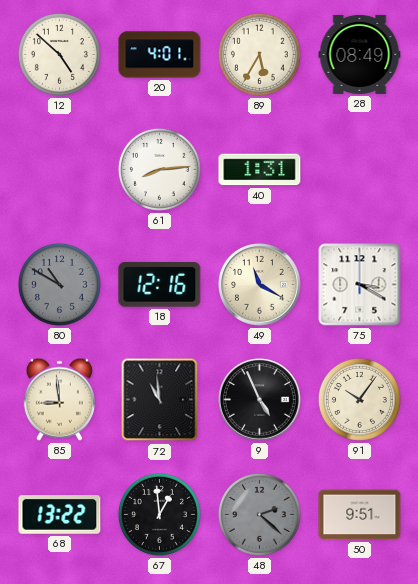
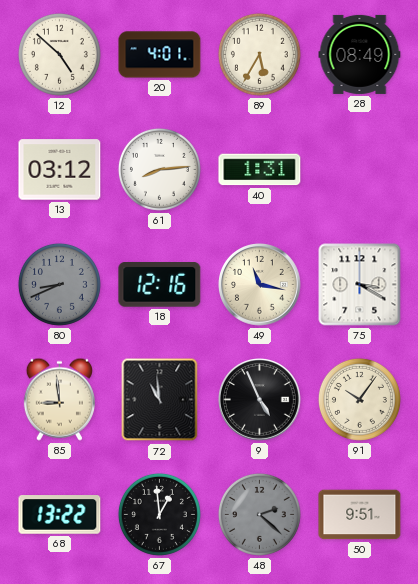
13: none -> 03:12
80: 10:50 -> 8:41
49: 11:20 -> 11:17
